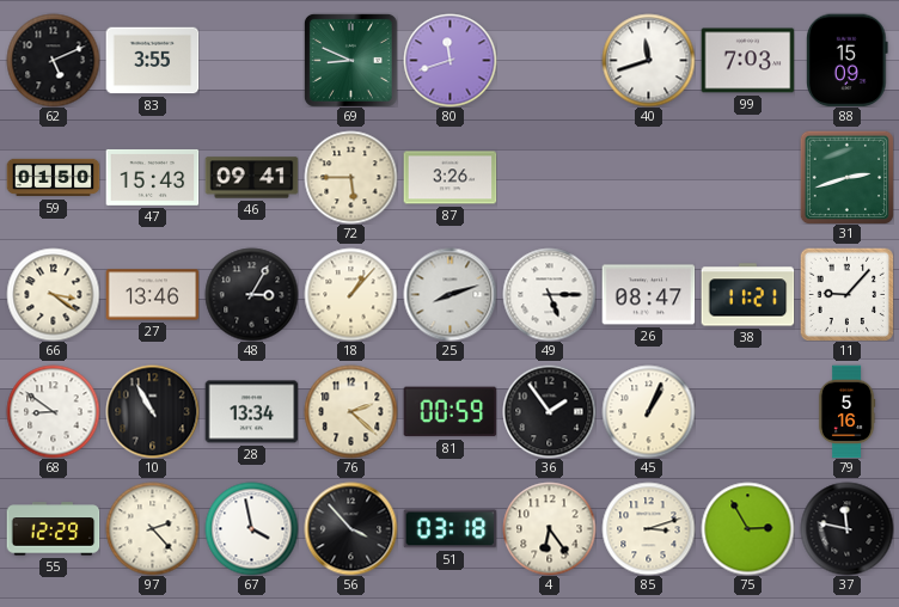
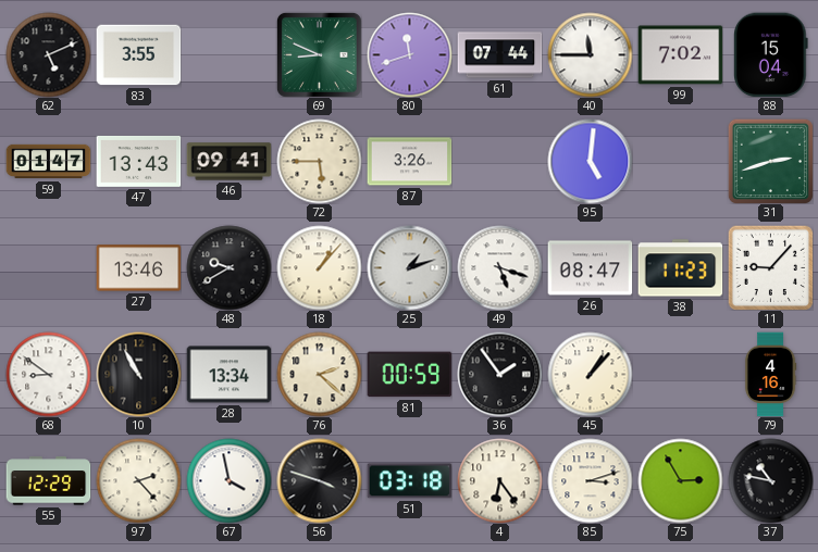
61: none -> 07:44
40: 11:42 -> 11:45
99: 7:03 -> 7:02
88: 15:09 -> 15:04
59: 01:50 -> 01:47
47: 15:43 -> 13:43
95: none -> 5:01
66: 3:21 -> none
48: 3:05 -> 9:40
25: 8:12 -> 1:12
49: 5:15 -> 5:18
38: 11:21 -> 11:23
45: 1:04 -> 1:07
79: 5:16 -> 4:16
56: 3:53 -> 3:48
37: 11:47 -> 10:47
